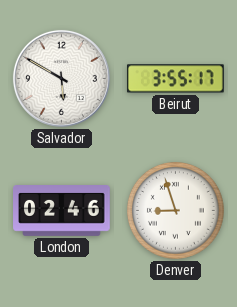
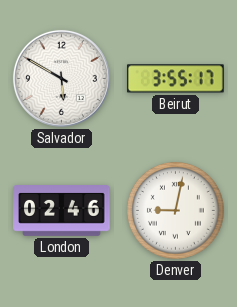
Denver: 8:57 -> 9:02
